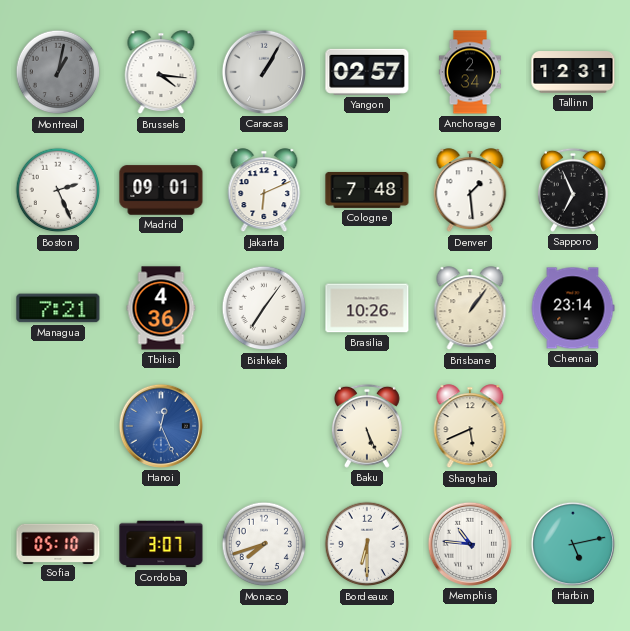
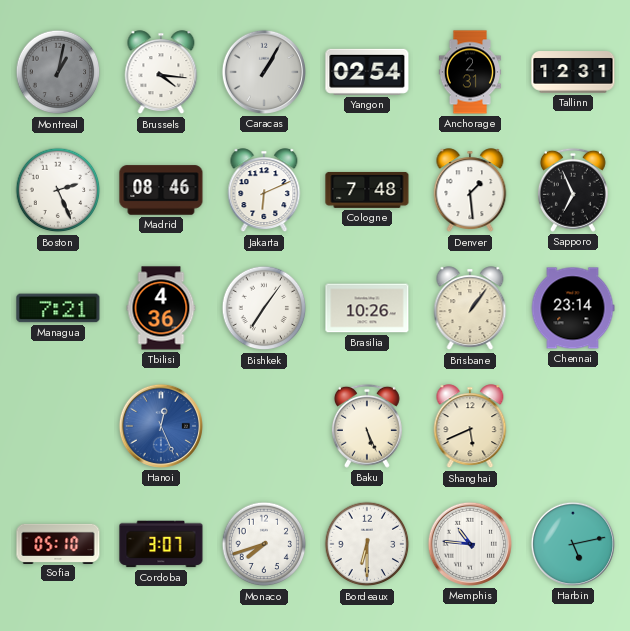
Yangon: 02:57 -> 02:54
Anchorage: 2:34 -> 2:31
Madrid: 09:01 -> 08:46
